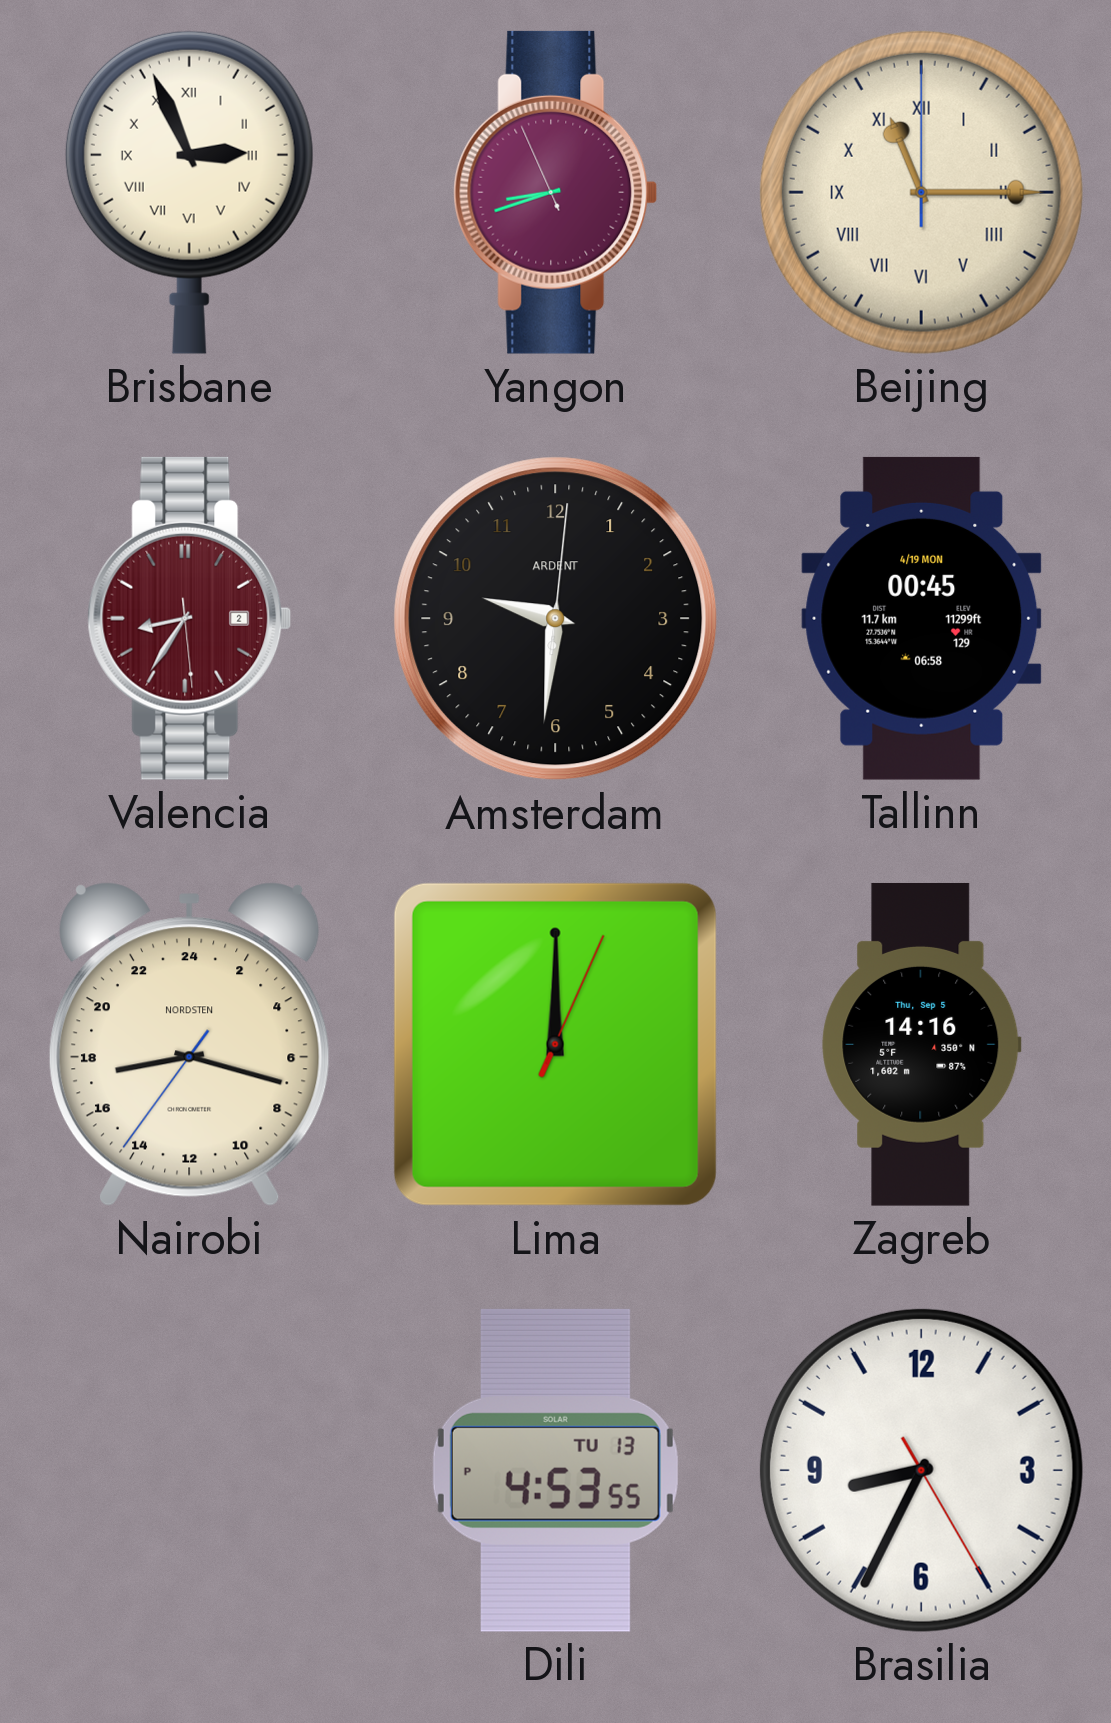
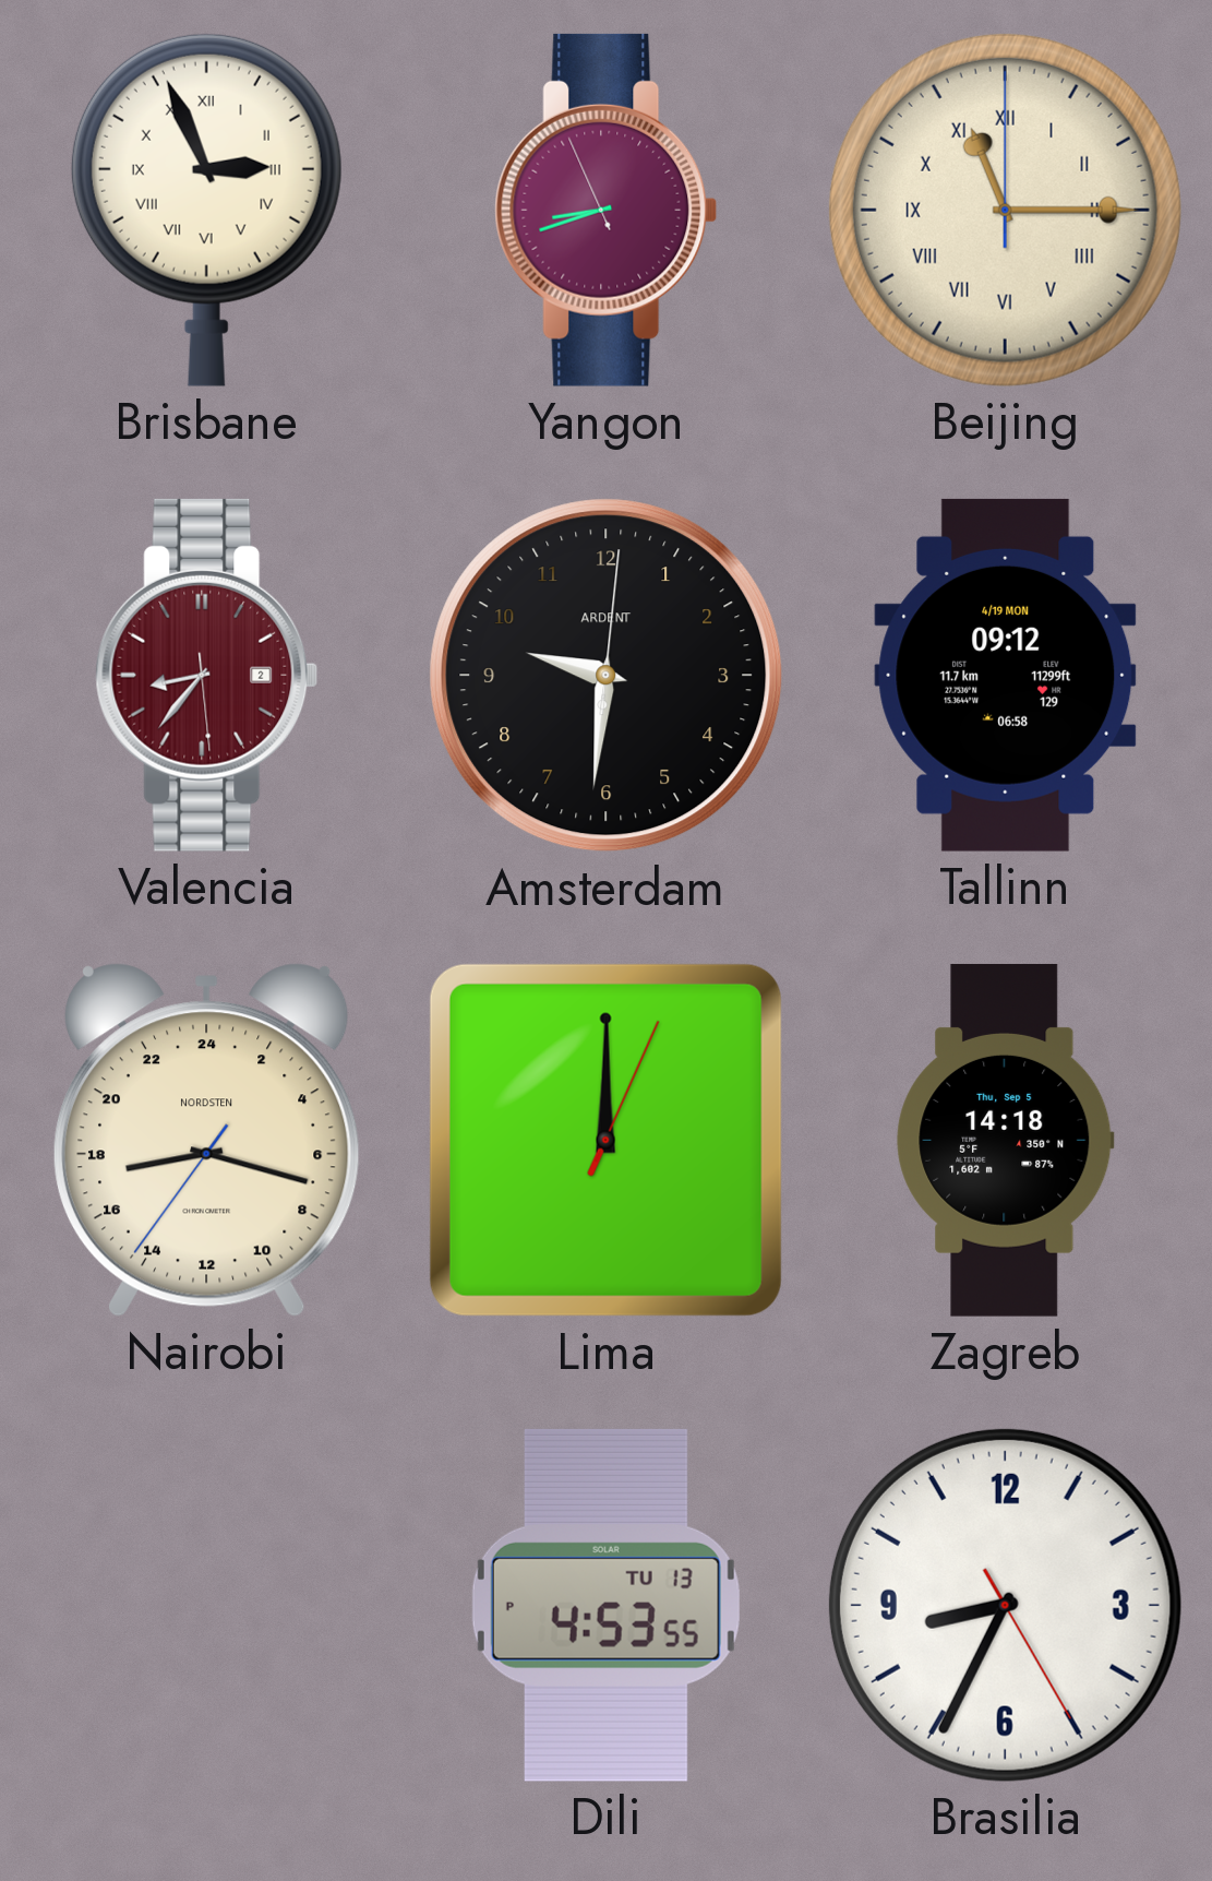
Valencia: 8:35 -> 8:36
Tallinn: 00:45 -> 09:12
Zagreb: 14:16 -> 14:18
